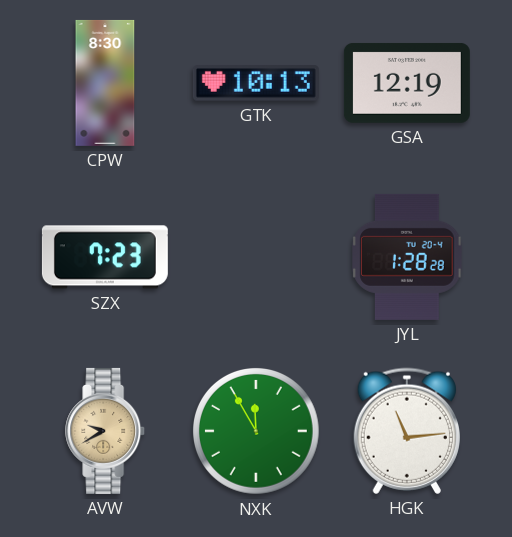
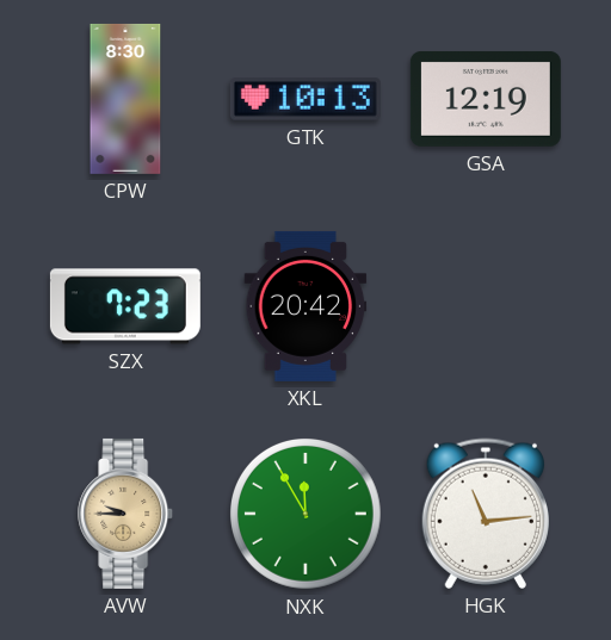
XKL: none -> 20:42
JYL: 1:28 -> none
AVW: 9:40 -> 9:45
